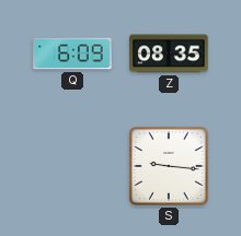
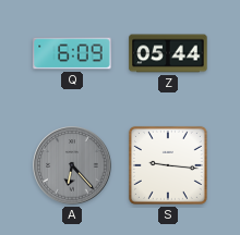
Z: 08:35 -> 05:44
A: none -> 6:23
